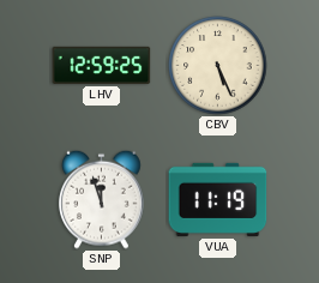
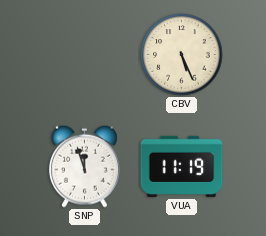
LHV: 12:59 -> none
